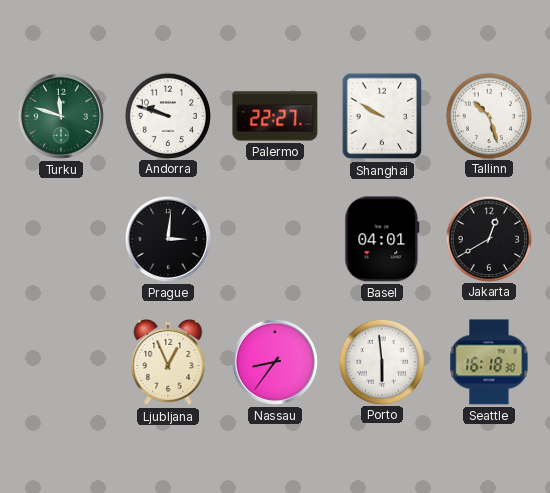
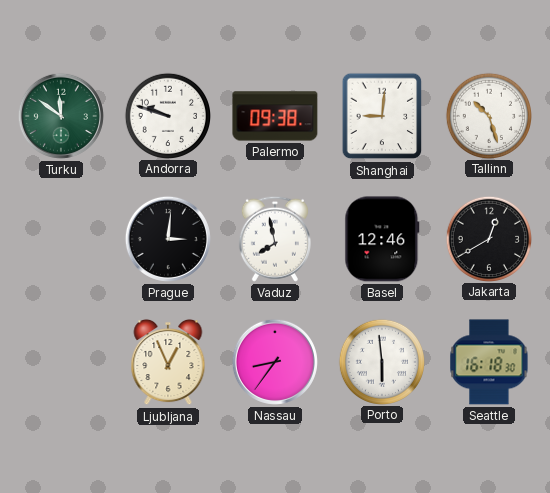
Turku: 11:48 -> 11:51
Palermo: 22:27 -> 09:38
Shanghai: 9:50 -> 9:01
Vaduz: none -> 7:58
Basel: 04:01 -> 12:46
